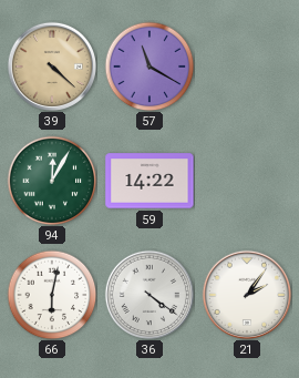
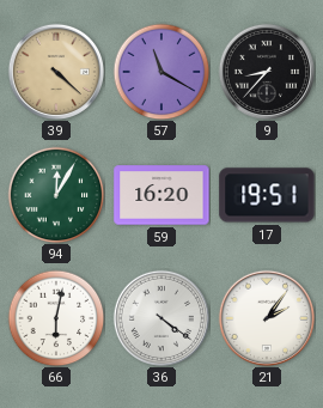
9: none -> 8:37
59: 14:22 -> 16:20
17: none -> 19:51
